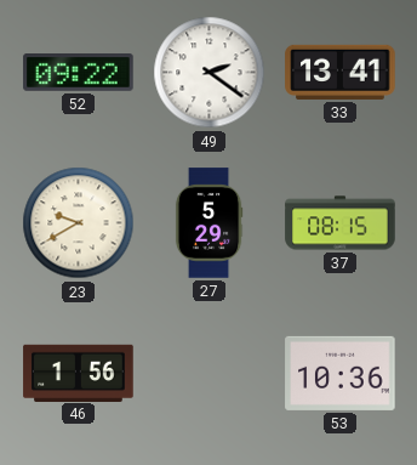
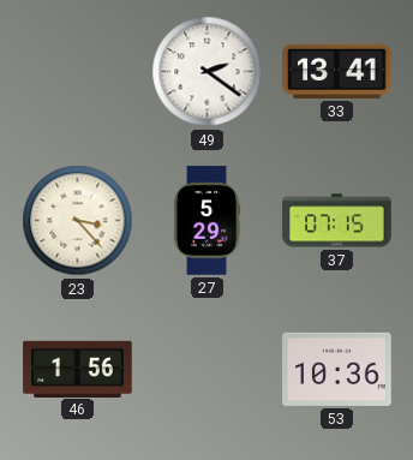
52: 09:22 -> none
23: 9:40 -> 3:23
37: 08:15 -> 07:15
